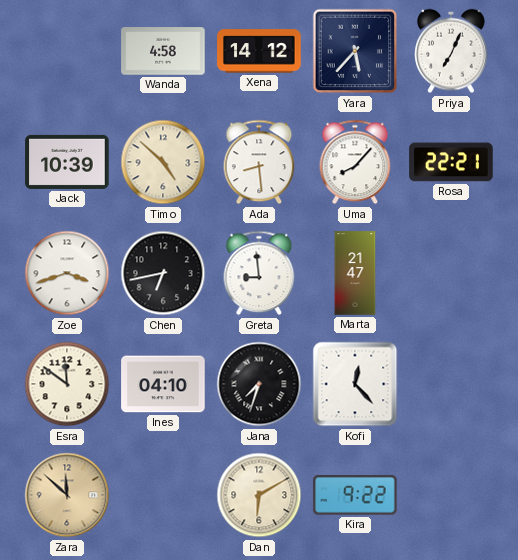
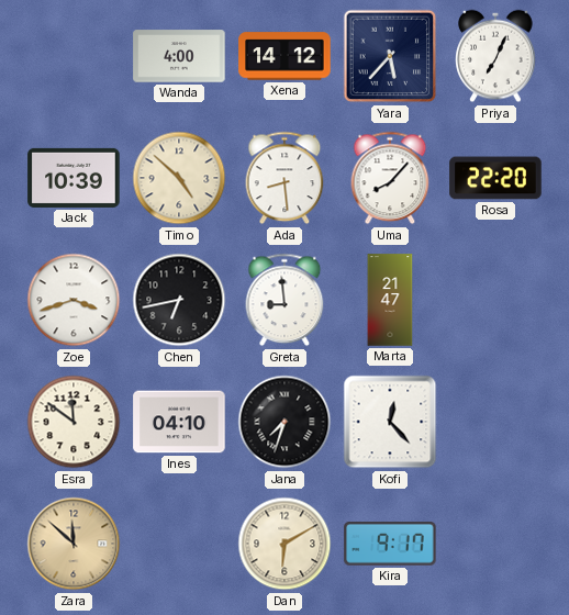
Wanda: 4:58 -> 4:00
Rosa: 22:21 -> 22:20
Kira: 9:22 -> 9:17
